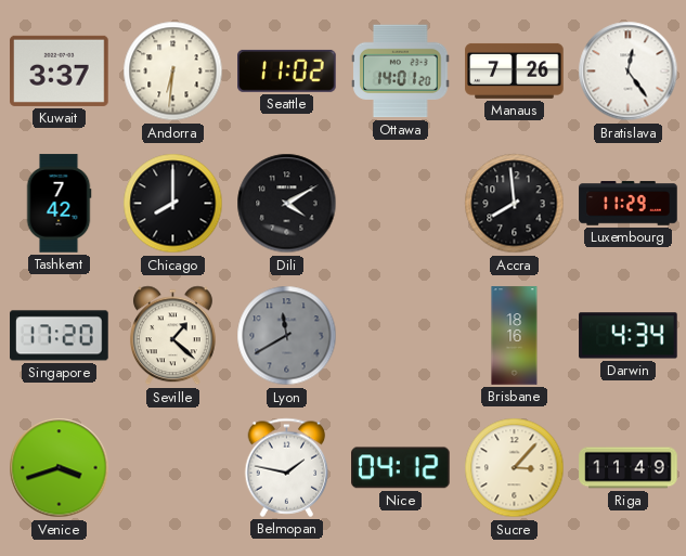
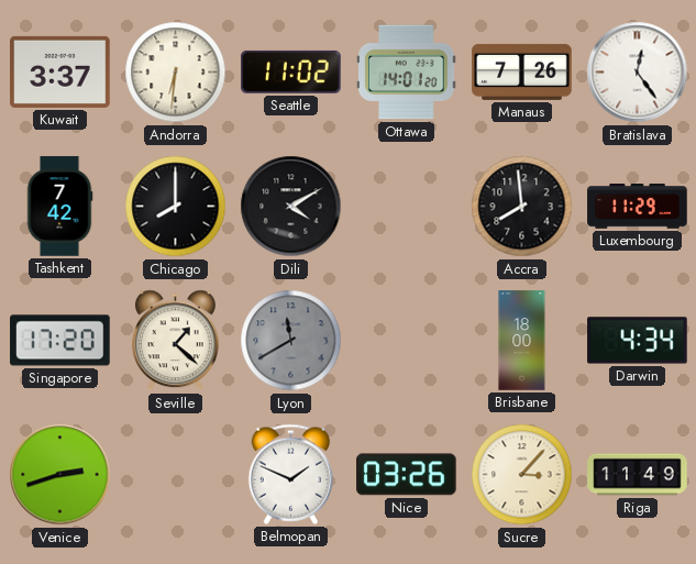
Brisbane: 18:16 -> 18:00
Venice: 3:42 -> 2:42
Belmopan: 1:47 -> 1:49
Nice: 04:12 -> 03:26
